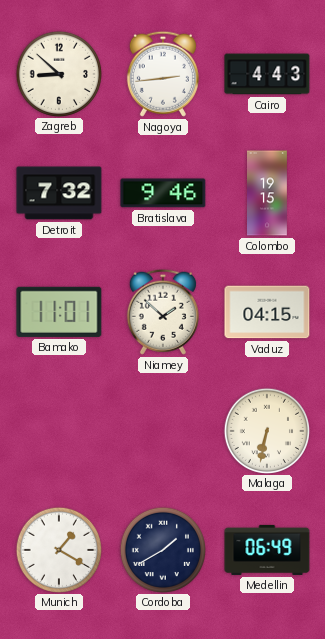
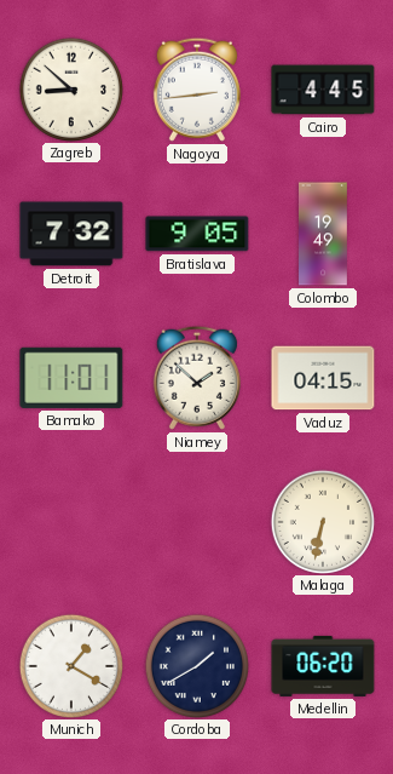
Cairo: 4:43 -> 4:45
Bratislava: 9:46 -> 9:05
Colombo: 19:15 -> 19:49
Medellin: 06:49 -> 06:20
